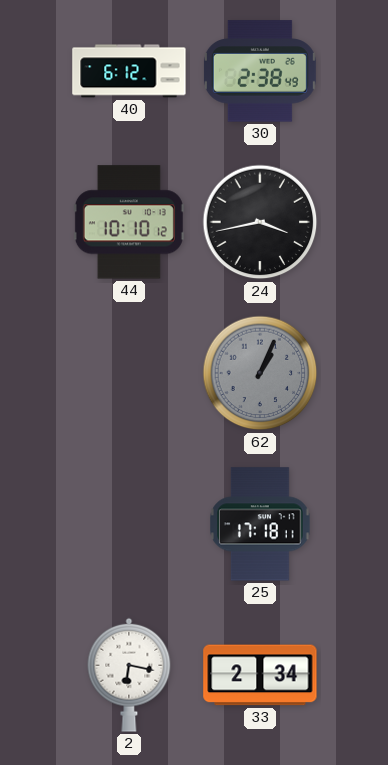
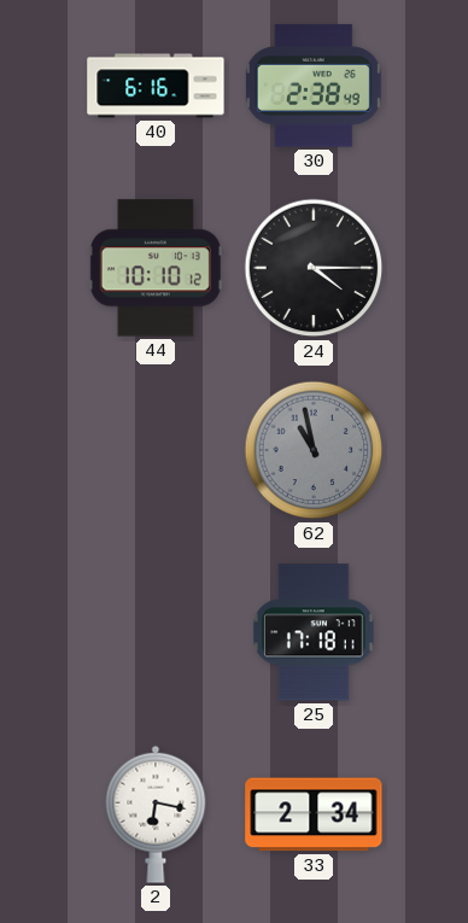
40: 6:12 -> 6:16
24: 3:43 -> 4:15
62: 1:04 -> 10:58
